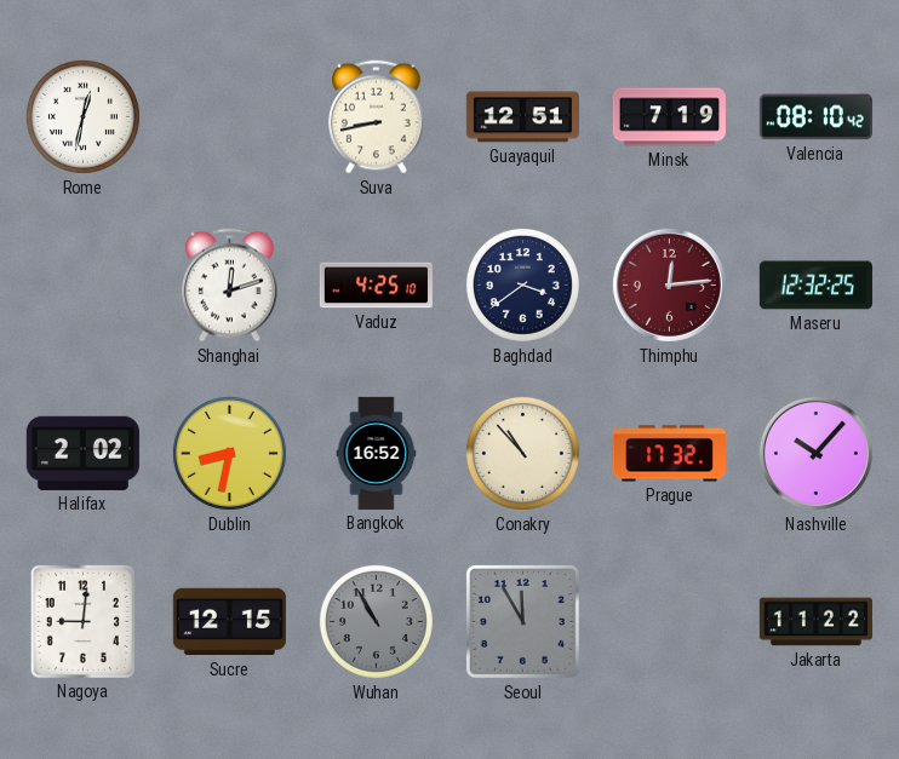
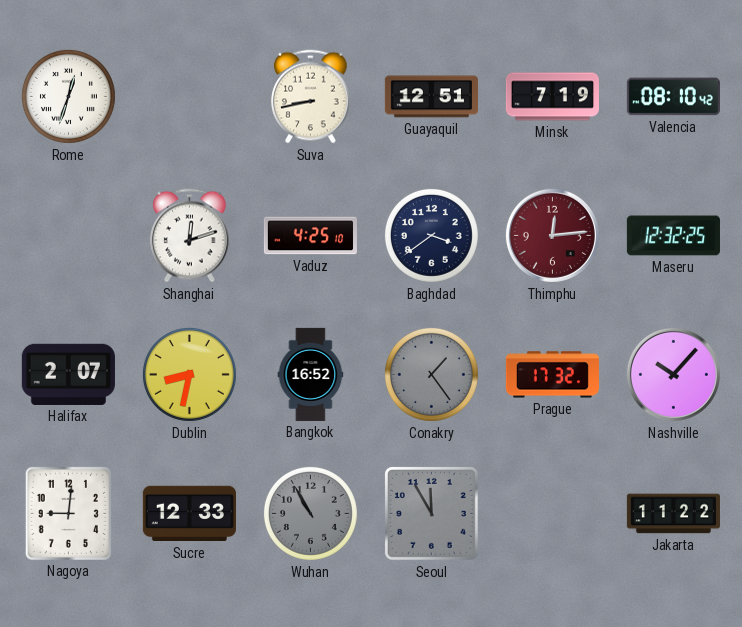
Rome: 12:32 -> 12:33
Halifax: 2:02 -> 2:07
Conakry: 10:53 -> 1:24
Conakry dial: cream -> grey
Sucre: 12:15 -> 12:33
